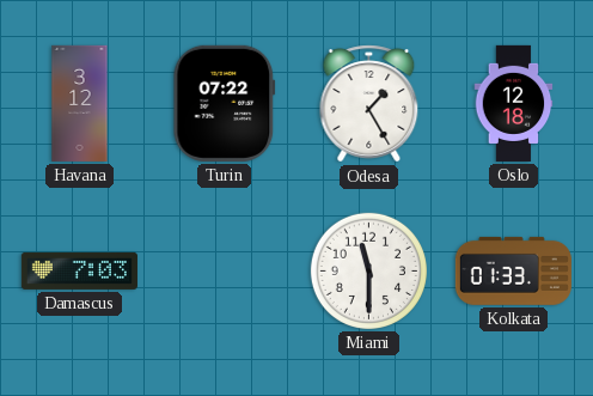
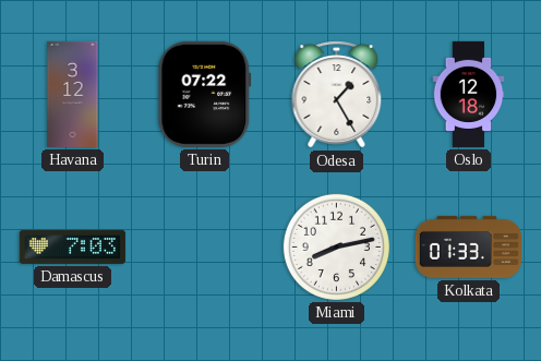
Miami: 11:30 -> 8:13
